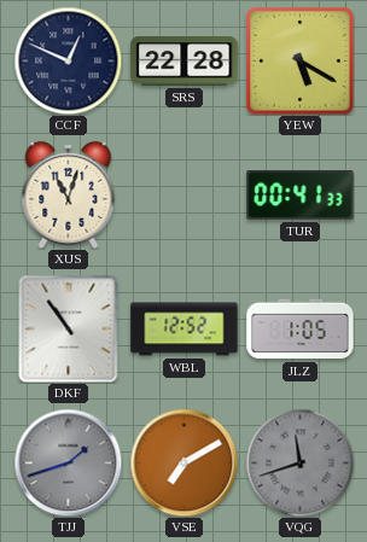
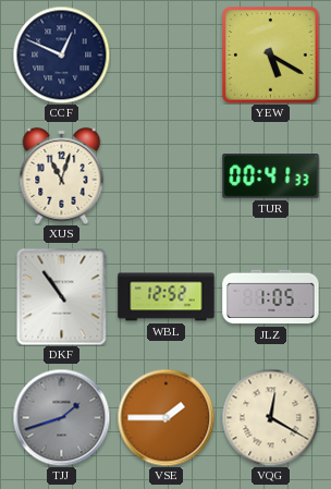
SRS: 22:28 -> none
VSE: 7:10 -> 1:45
VQG: 11:42 -> 12:20
VQG dial: grey -> cream
